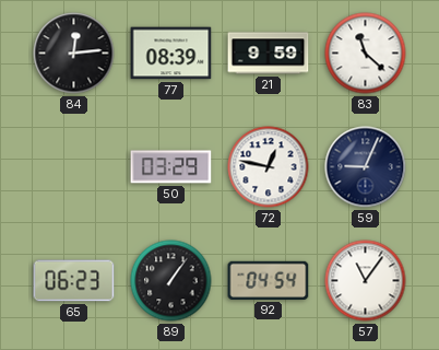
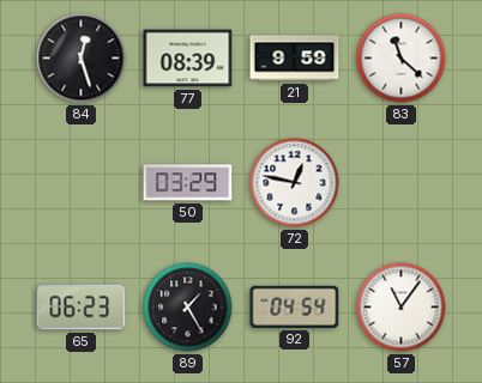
84: 12:14 -> 12:27
59: 9:04 -> none
89: 1:06 -> 1:25
